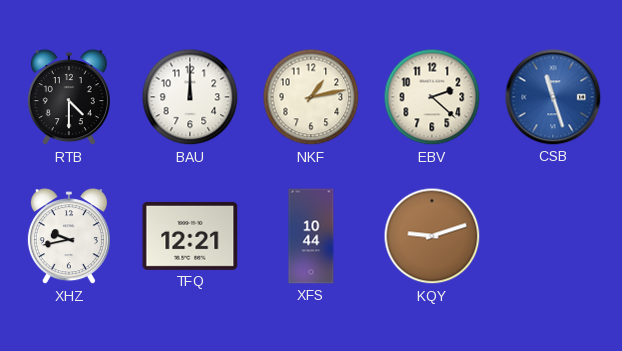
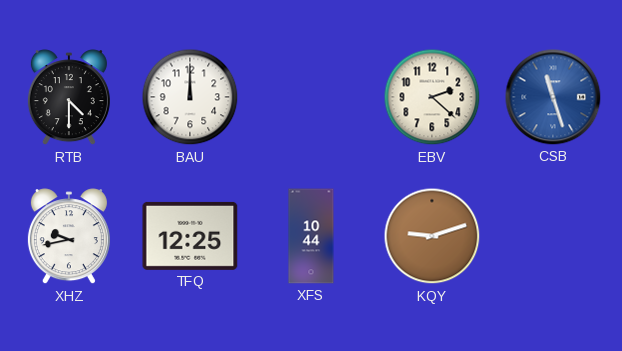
NKF: 1:13 -> none
TFQ: 12:21 -> 12:25
